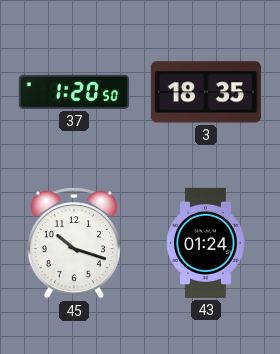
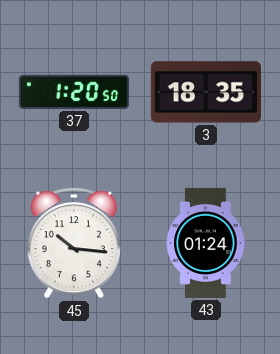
45: 10:18 -> 10:16
